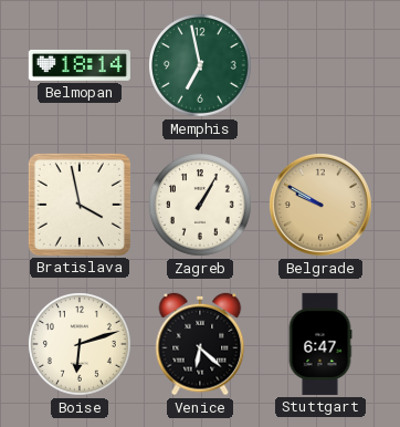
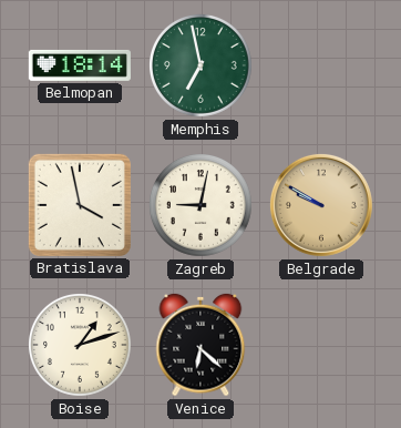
Zagreb: 1:05 -> 9:02
Boise: 6:12 -> 1:12
Stuttgart: 6:47 -> none
